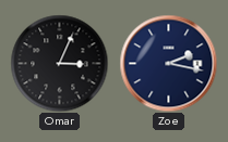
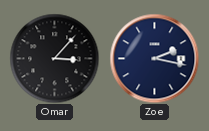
Omar: 3:04 -> 3:07
